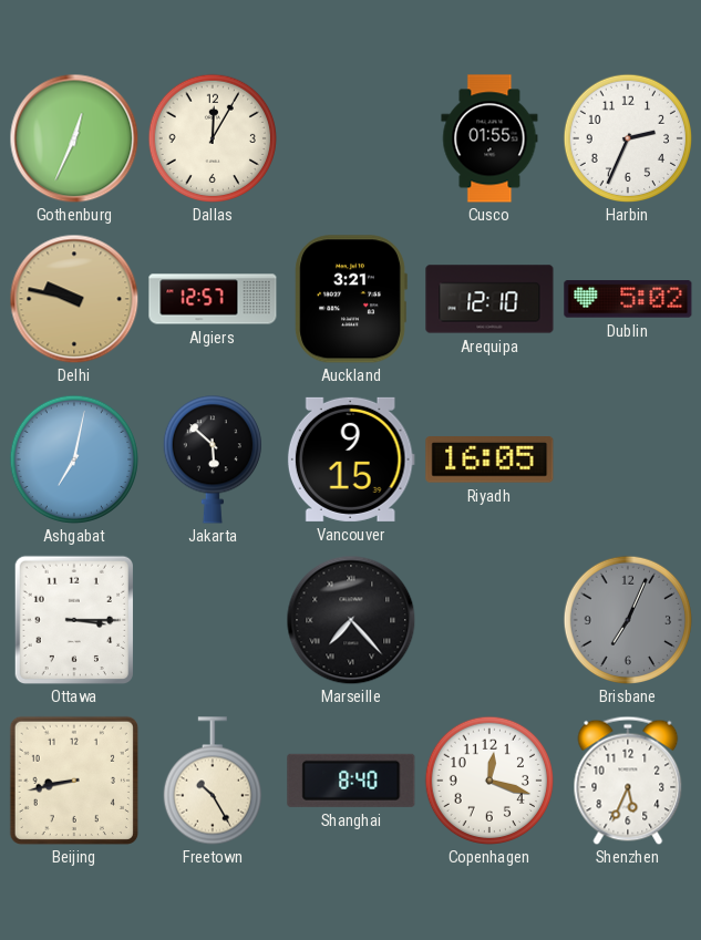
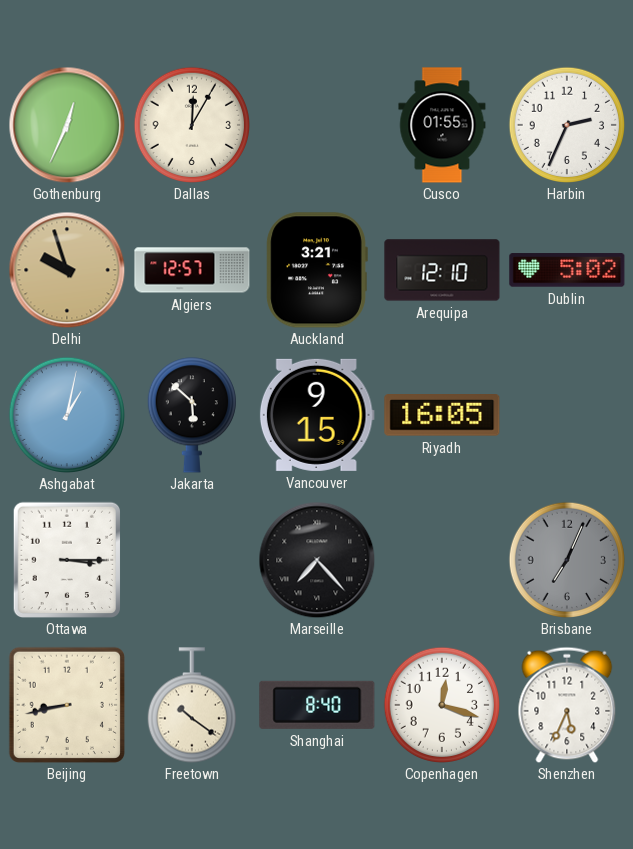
Delhi: 9:47 -> 9:57
Ashgabat: 7:02 -> 1:02
Freetown: 10:25 -> 10:21
